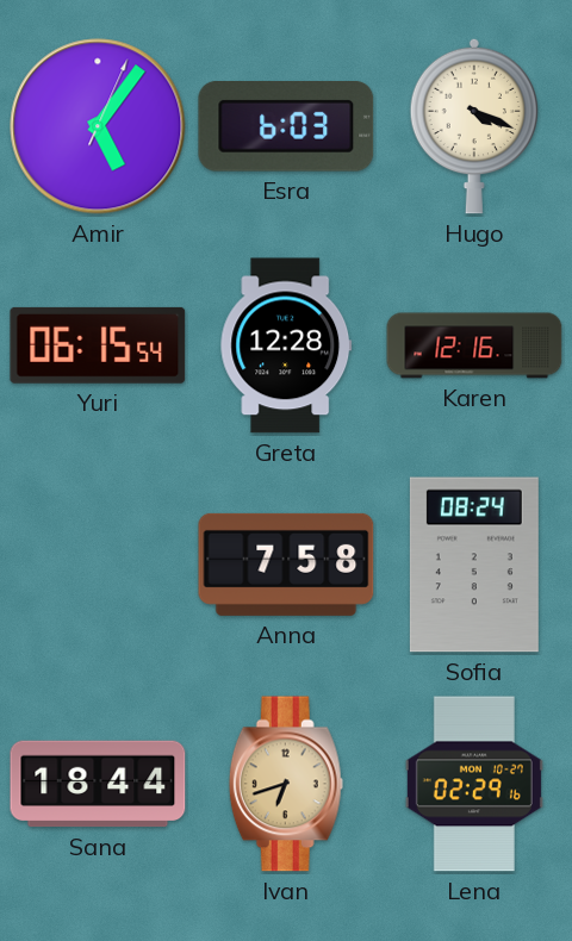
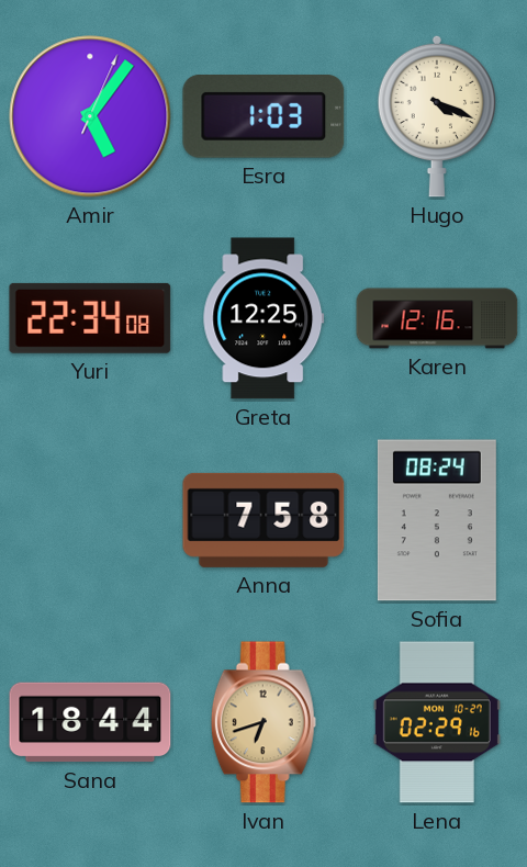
Esra: 6:03 -> 1:03
Yuri: 06:15 -> 22:34
Greta: 12:28 -> 12:25
